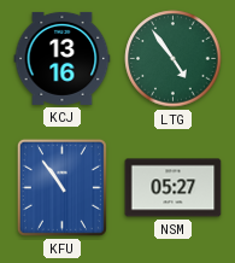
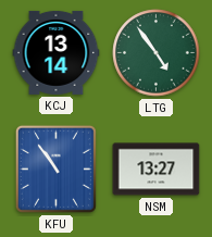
KCJ: 13:16 -> 13:14
NSM: 05:27 -> 13:27
